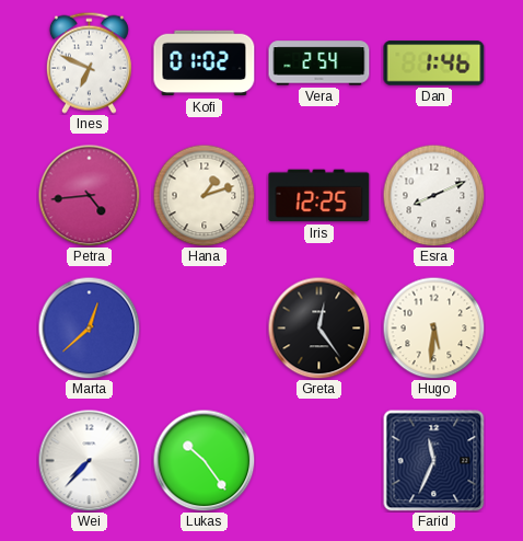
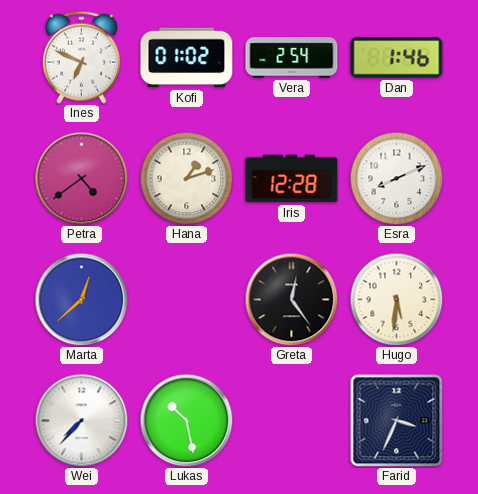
Petra: 4:44 -> 4:39
Iris: 12:25 -> 12:28
Lukas: 10:24 -> 10:28
Farid: 11:34 -> 3:34
